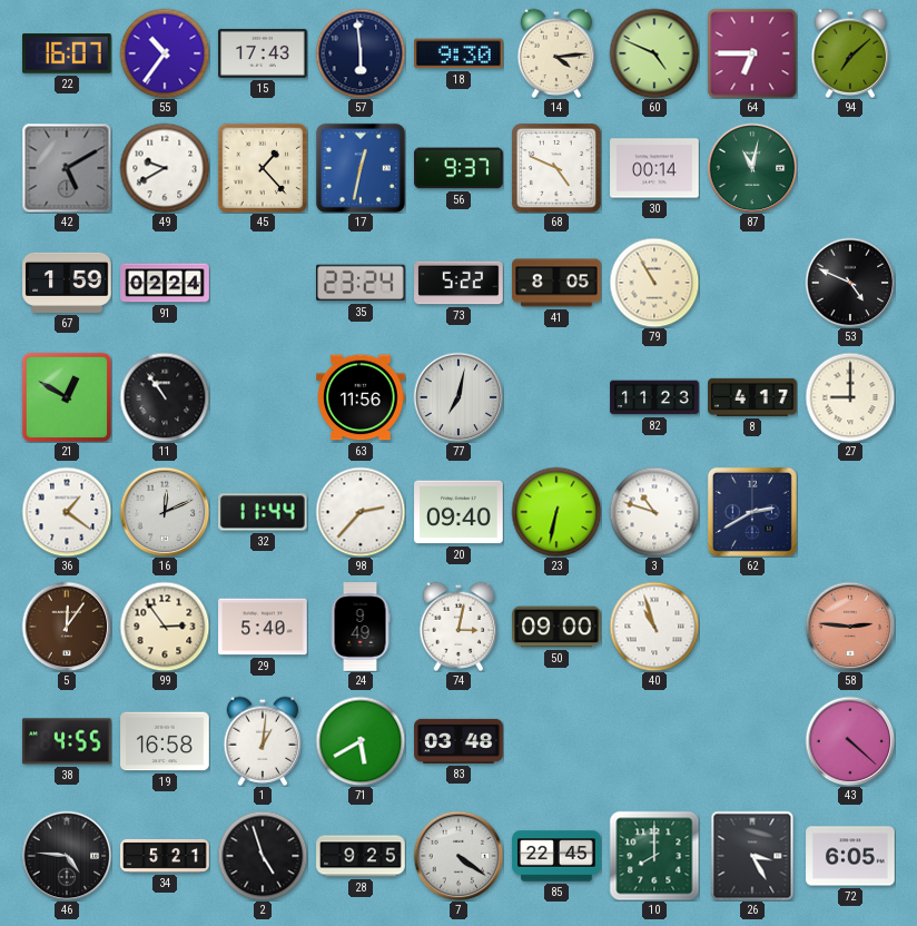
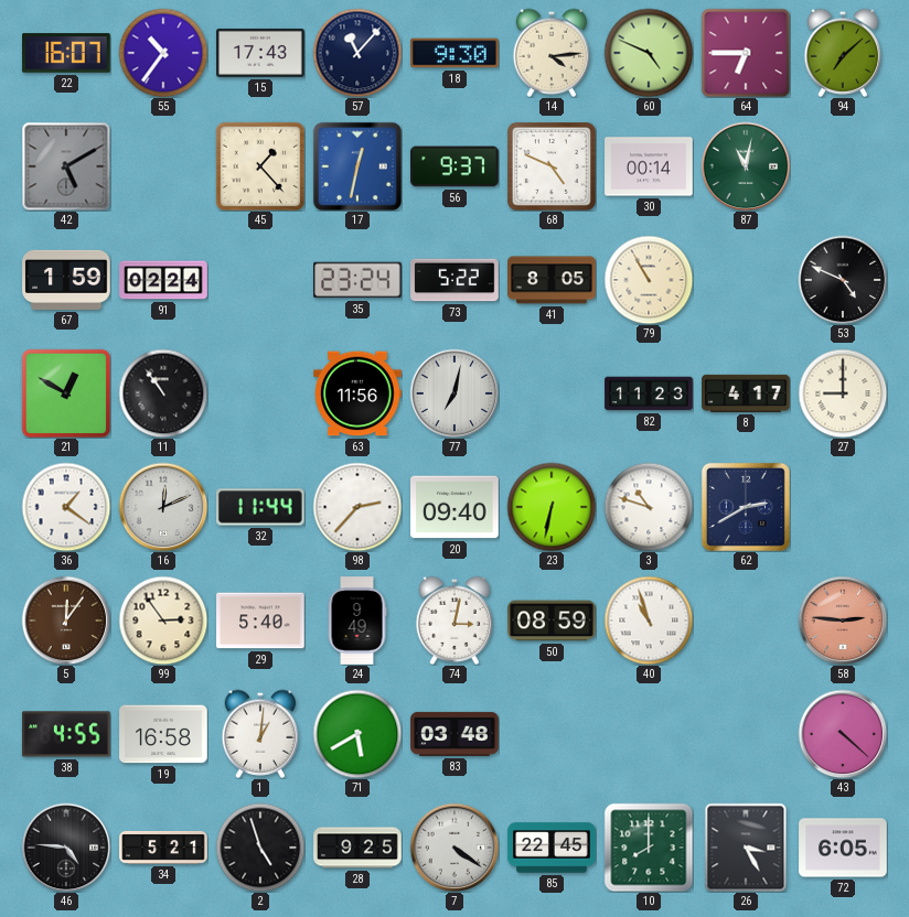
57: 5:59 -> 11:07
49: 9:40 -> none
50: 09:00 -> 08:59
